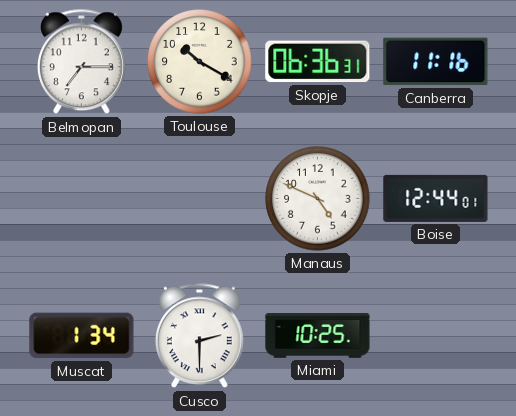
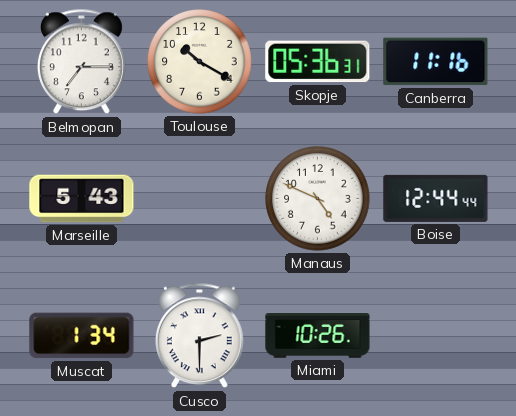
Skopje: 06:36 -> 05:36
Marseille: none -> 5:43
Boise: 12:44:01 -> 12:44:44
Miami: 10:25 -> 10:26
